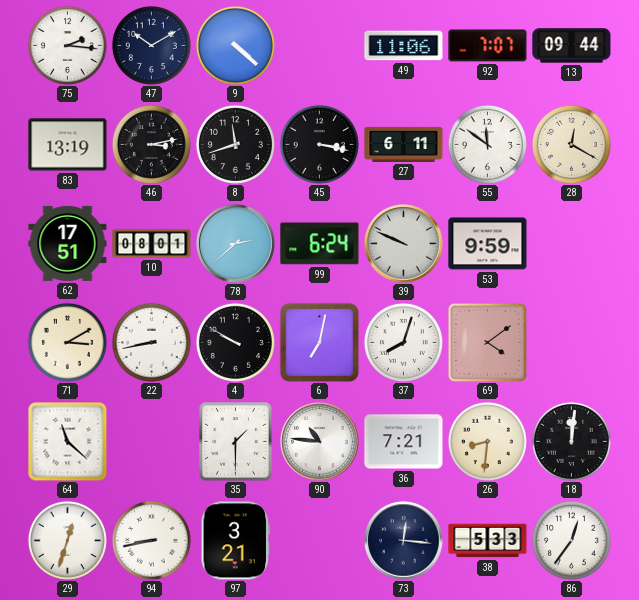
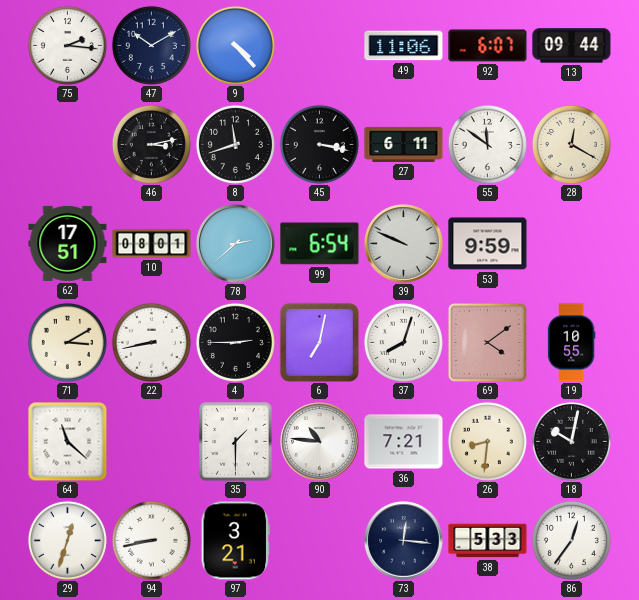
9: 4:22 -> 4:23
92: 7:07 -> 6:07
83: 13:19 -> none
99: 6:24 -> 6:54
4: 9:50 -> 2:45
19: none -> 10:55
18: 12:01 -> 10:02
